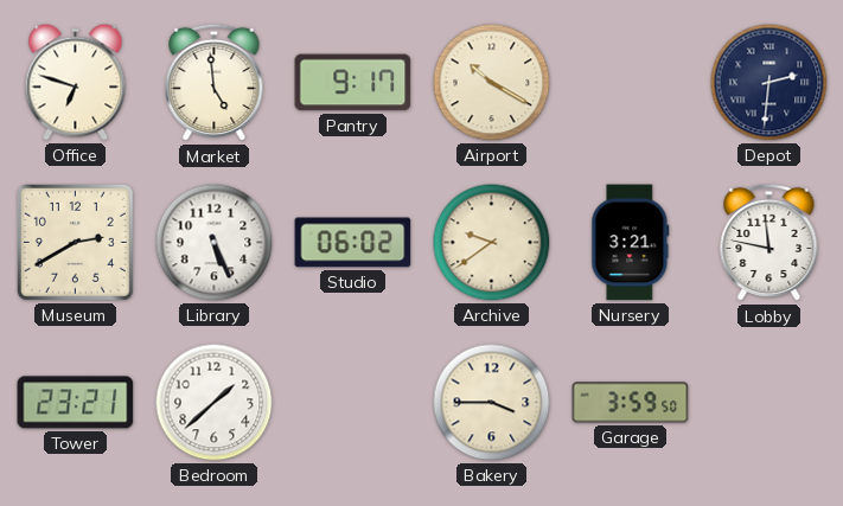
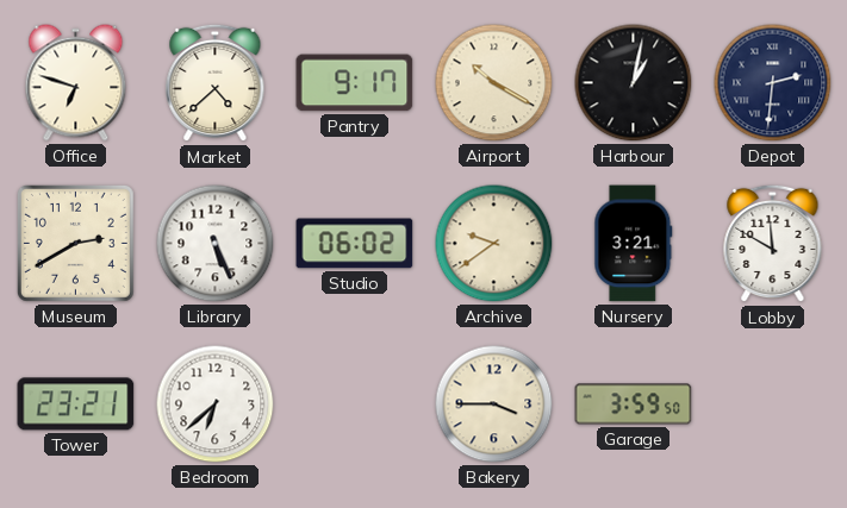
Market: 4:59 -> 4:38
Harbour: none -> 1:02
Lobby: 11:47 -> 11:50
Bedroom: 1:38 -> 6:38
